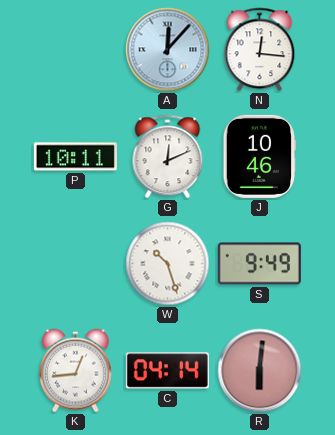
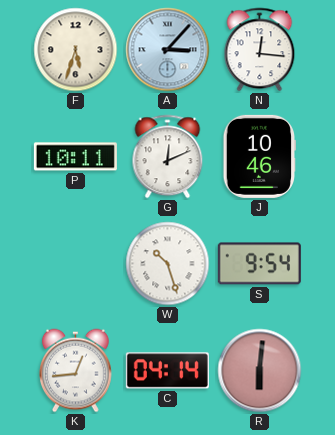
F: none -> 5:33
A: 12:07 -> 3:07
S: 9:49 -> 9:54
